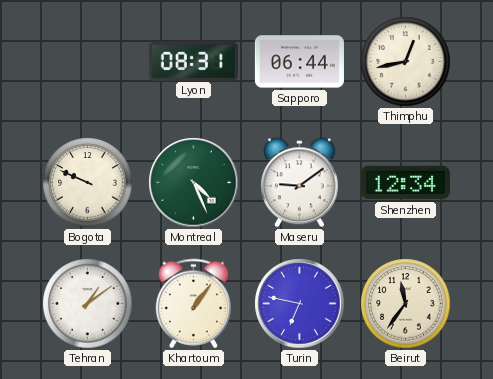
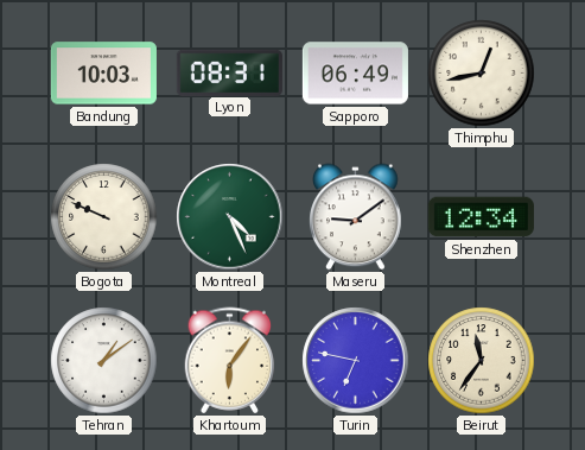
Bandung: none -> 10:03
Sapporo: 06:44 -> 06:49
Khartoum: 1:06 -> 6:06
